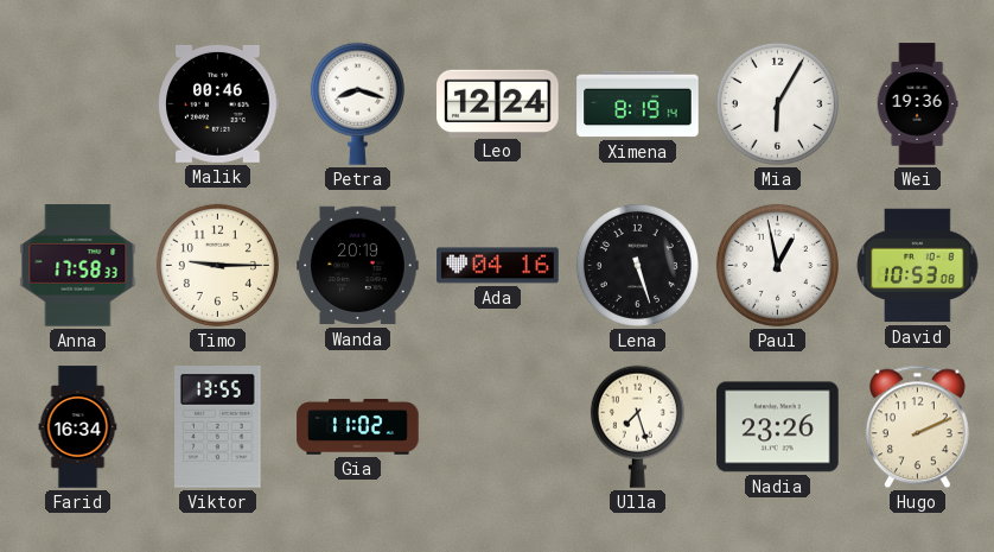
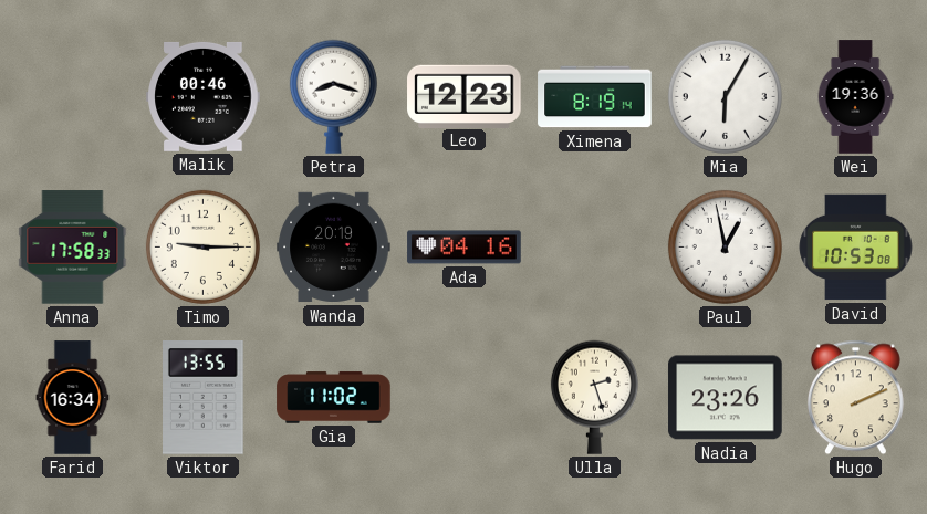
Leo: 12:24 -> 12:23
Lena: 5:27 -> none
Ulla: 7:27 -> 2:27
